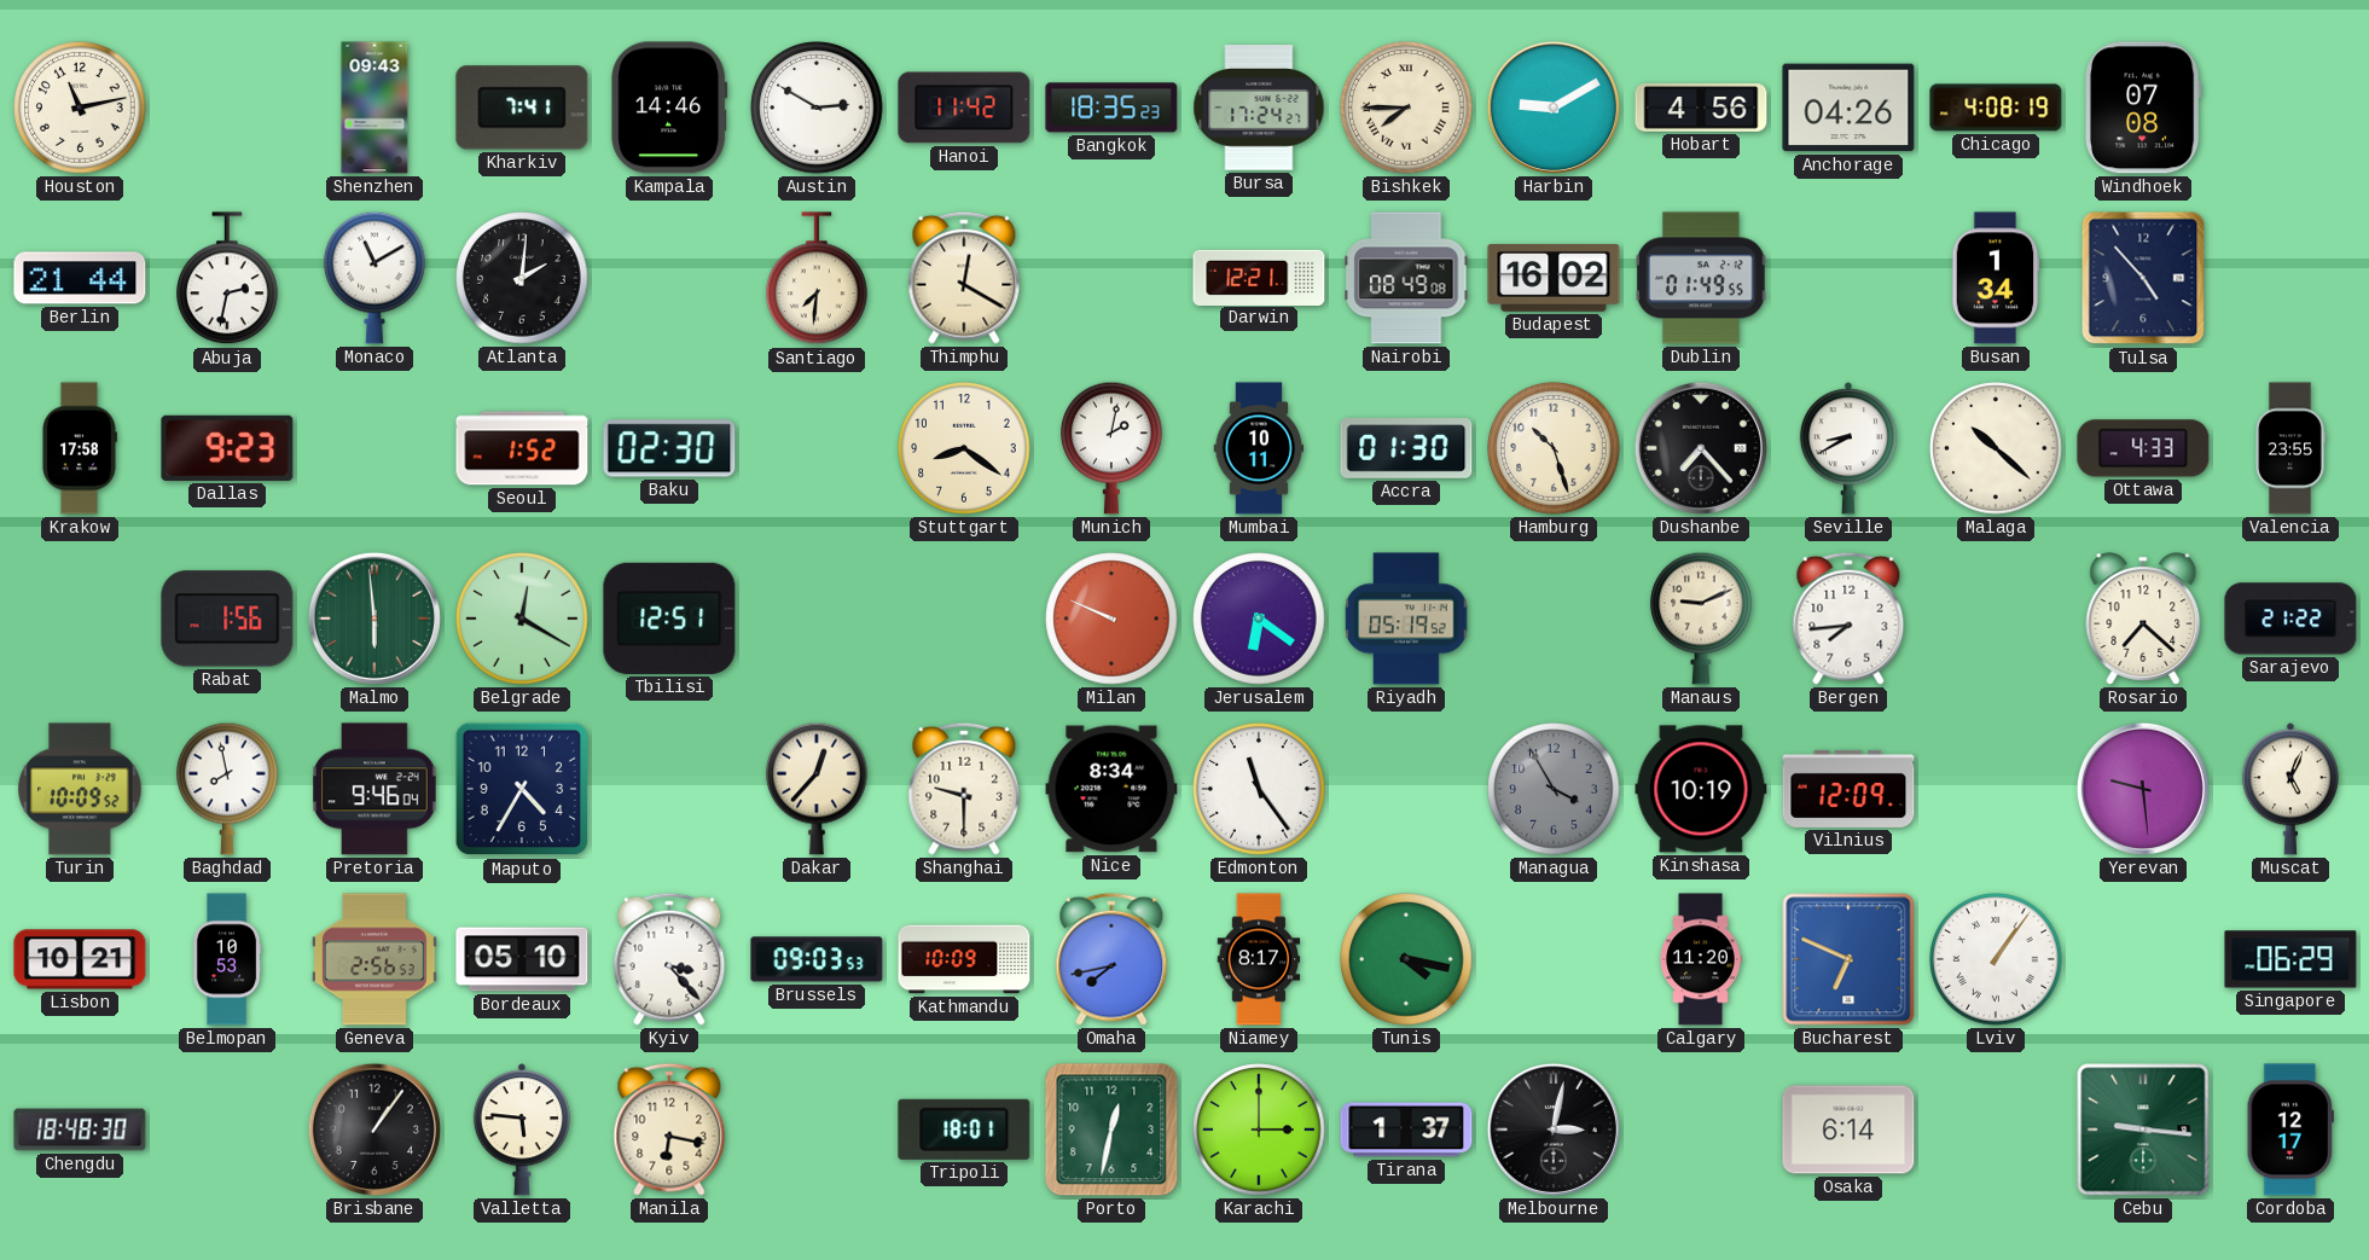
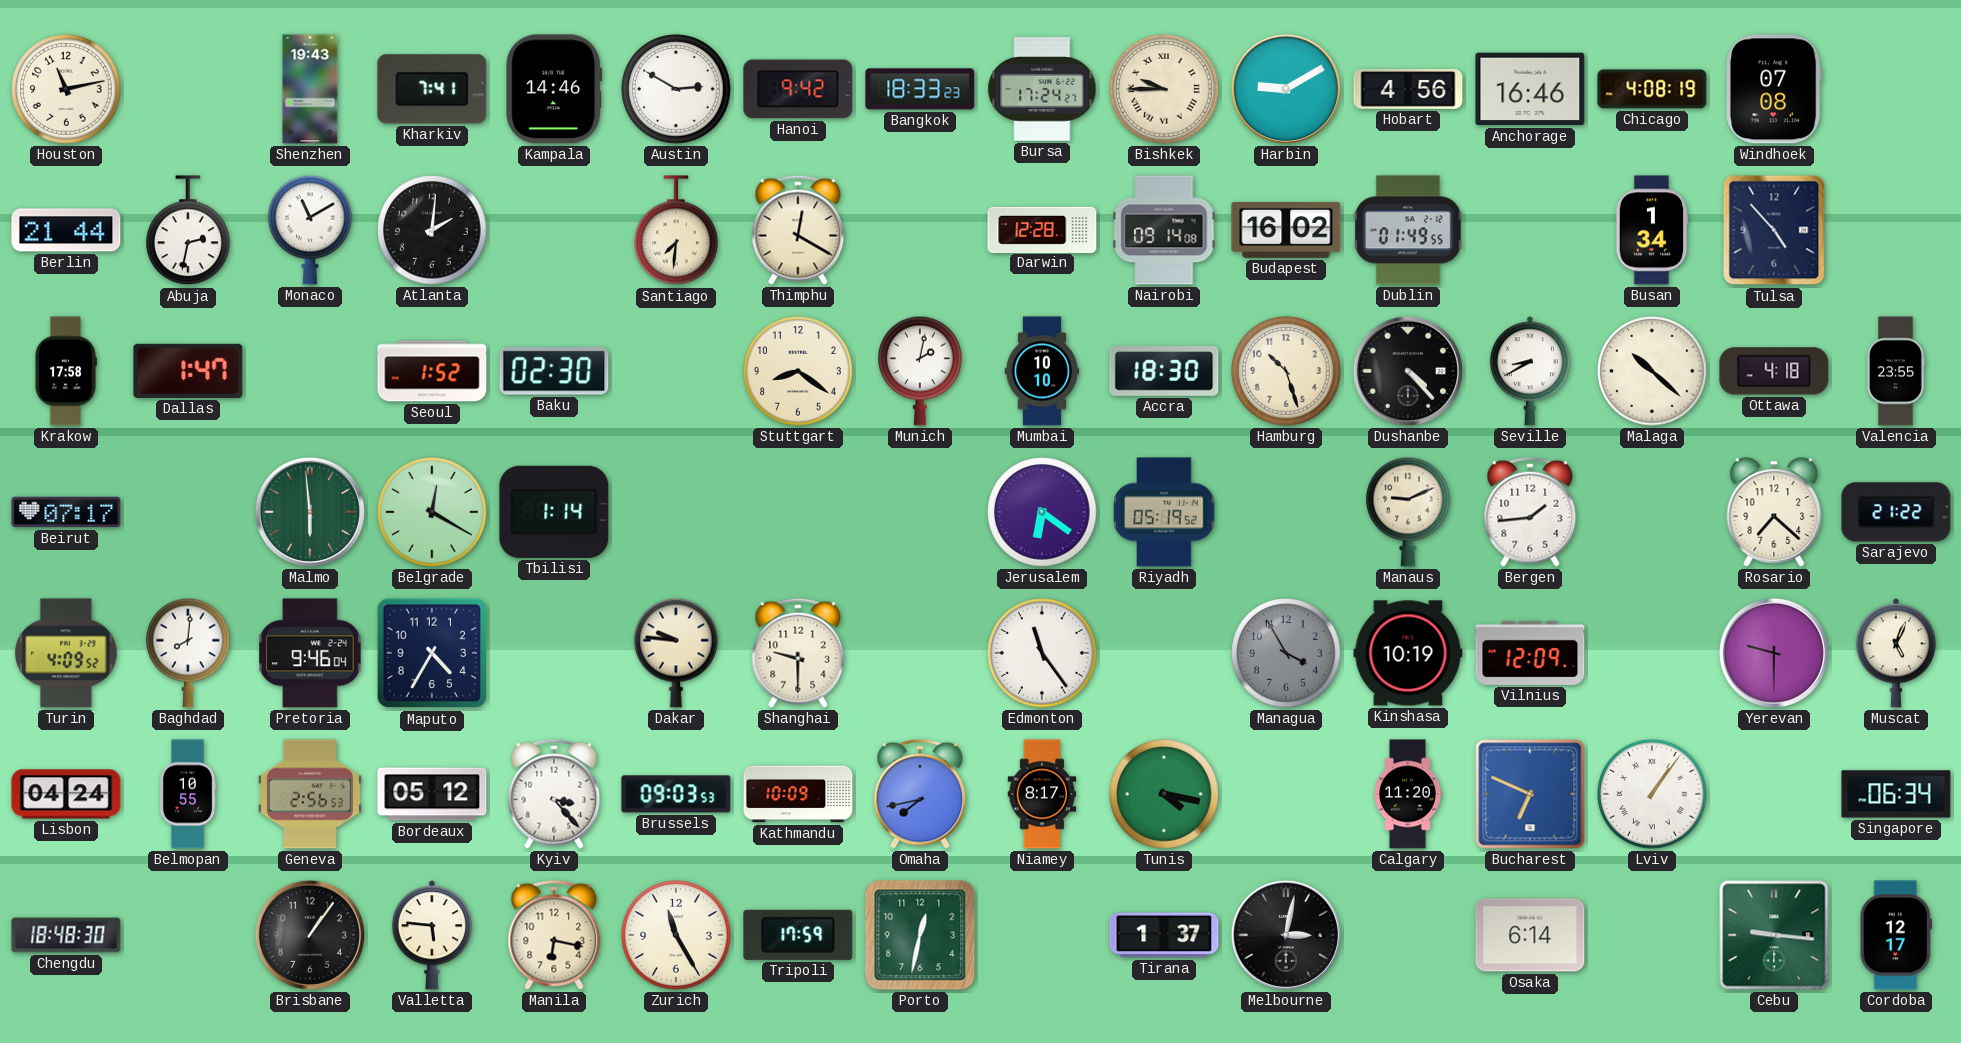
Shenzhen: 09:43 -> 19:43
Hanoi: 11:42 -> 9:42
Bangkok: 18:35 -> 18:33
Bishkek: 7:45 -> 9:45
Anchorage: 04:26 -> 16:46
Darwin: 12:21 -> 12:28
Nairobi: 08:49 -> 09:14
Dallas: 9:23 -> 1:47
Mumbai: 10:11 -> 10:10
Accra: 01:30 -> 18:30
Dushanbe: 7:23 -> 4:23
Ottawa: 4:33 -> 4:18
Beirut: none -> 07:17
Rabat: 1:56 -> none
Tbilisi: 12:51 -> 1:14
Milan: 9:49 -> none
Bergen: 7:44 -> 1:44
Turin: 10:09 -> 4:09
Baghdad: 7:58 -> 8:01
Dakar: 12:37 -> 9:46
Nice: 8:34 -> none
Yerevan: 9:29 -> 9:30
Lisbon: 10:21 -> 04:24
Belmopan: 10:53 -> 10:55
Bordeaux: 05:10 -> 05:12
Singapore: 06:29 -> 06:34
Zurich: none -> 11:25
Tripoli: 18:01 -> 17:59
Karachi: 3:00 -> none
